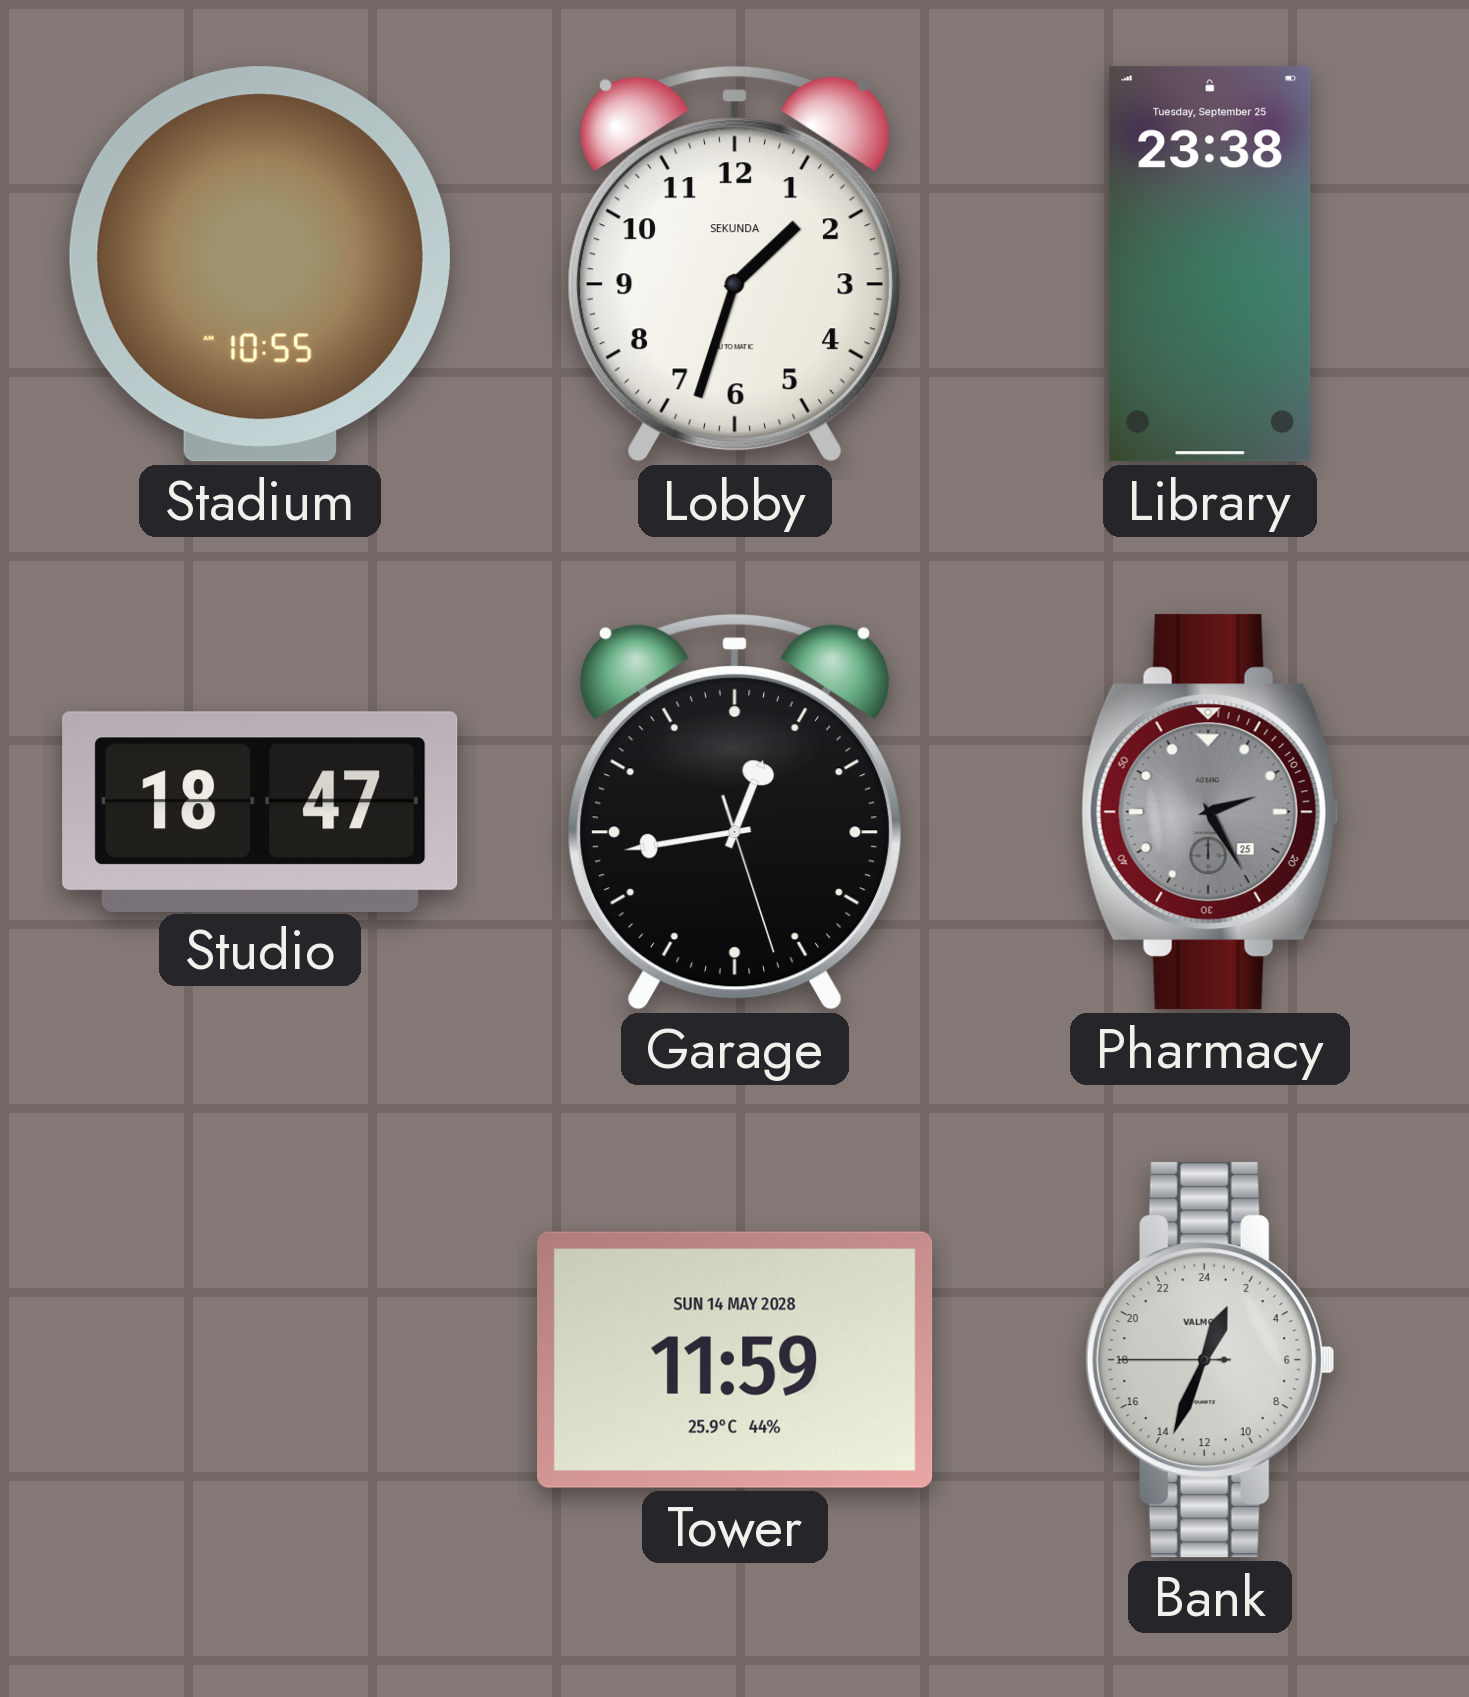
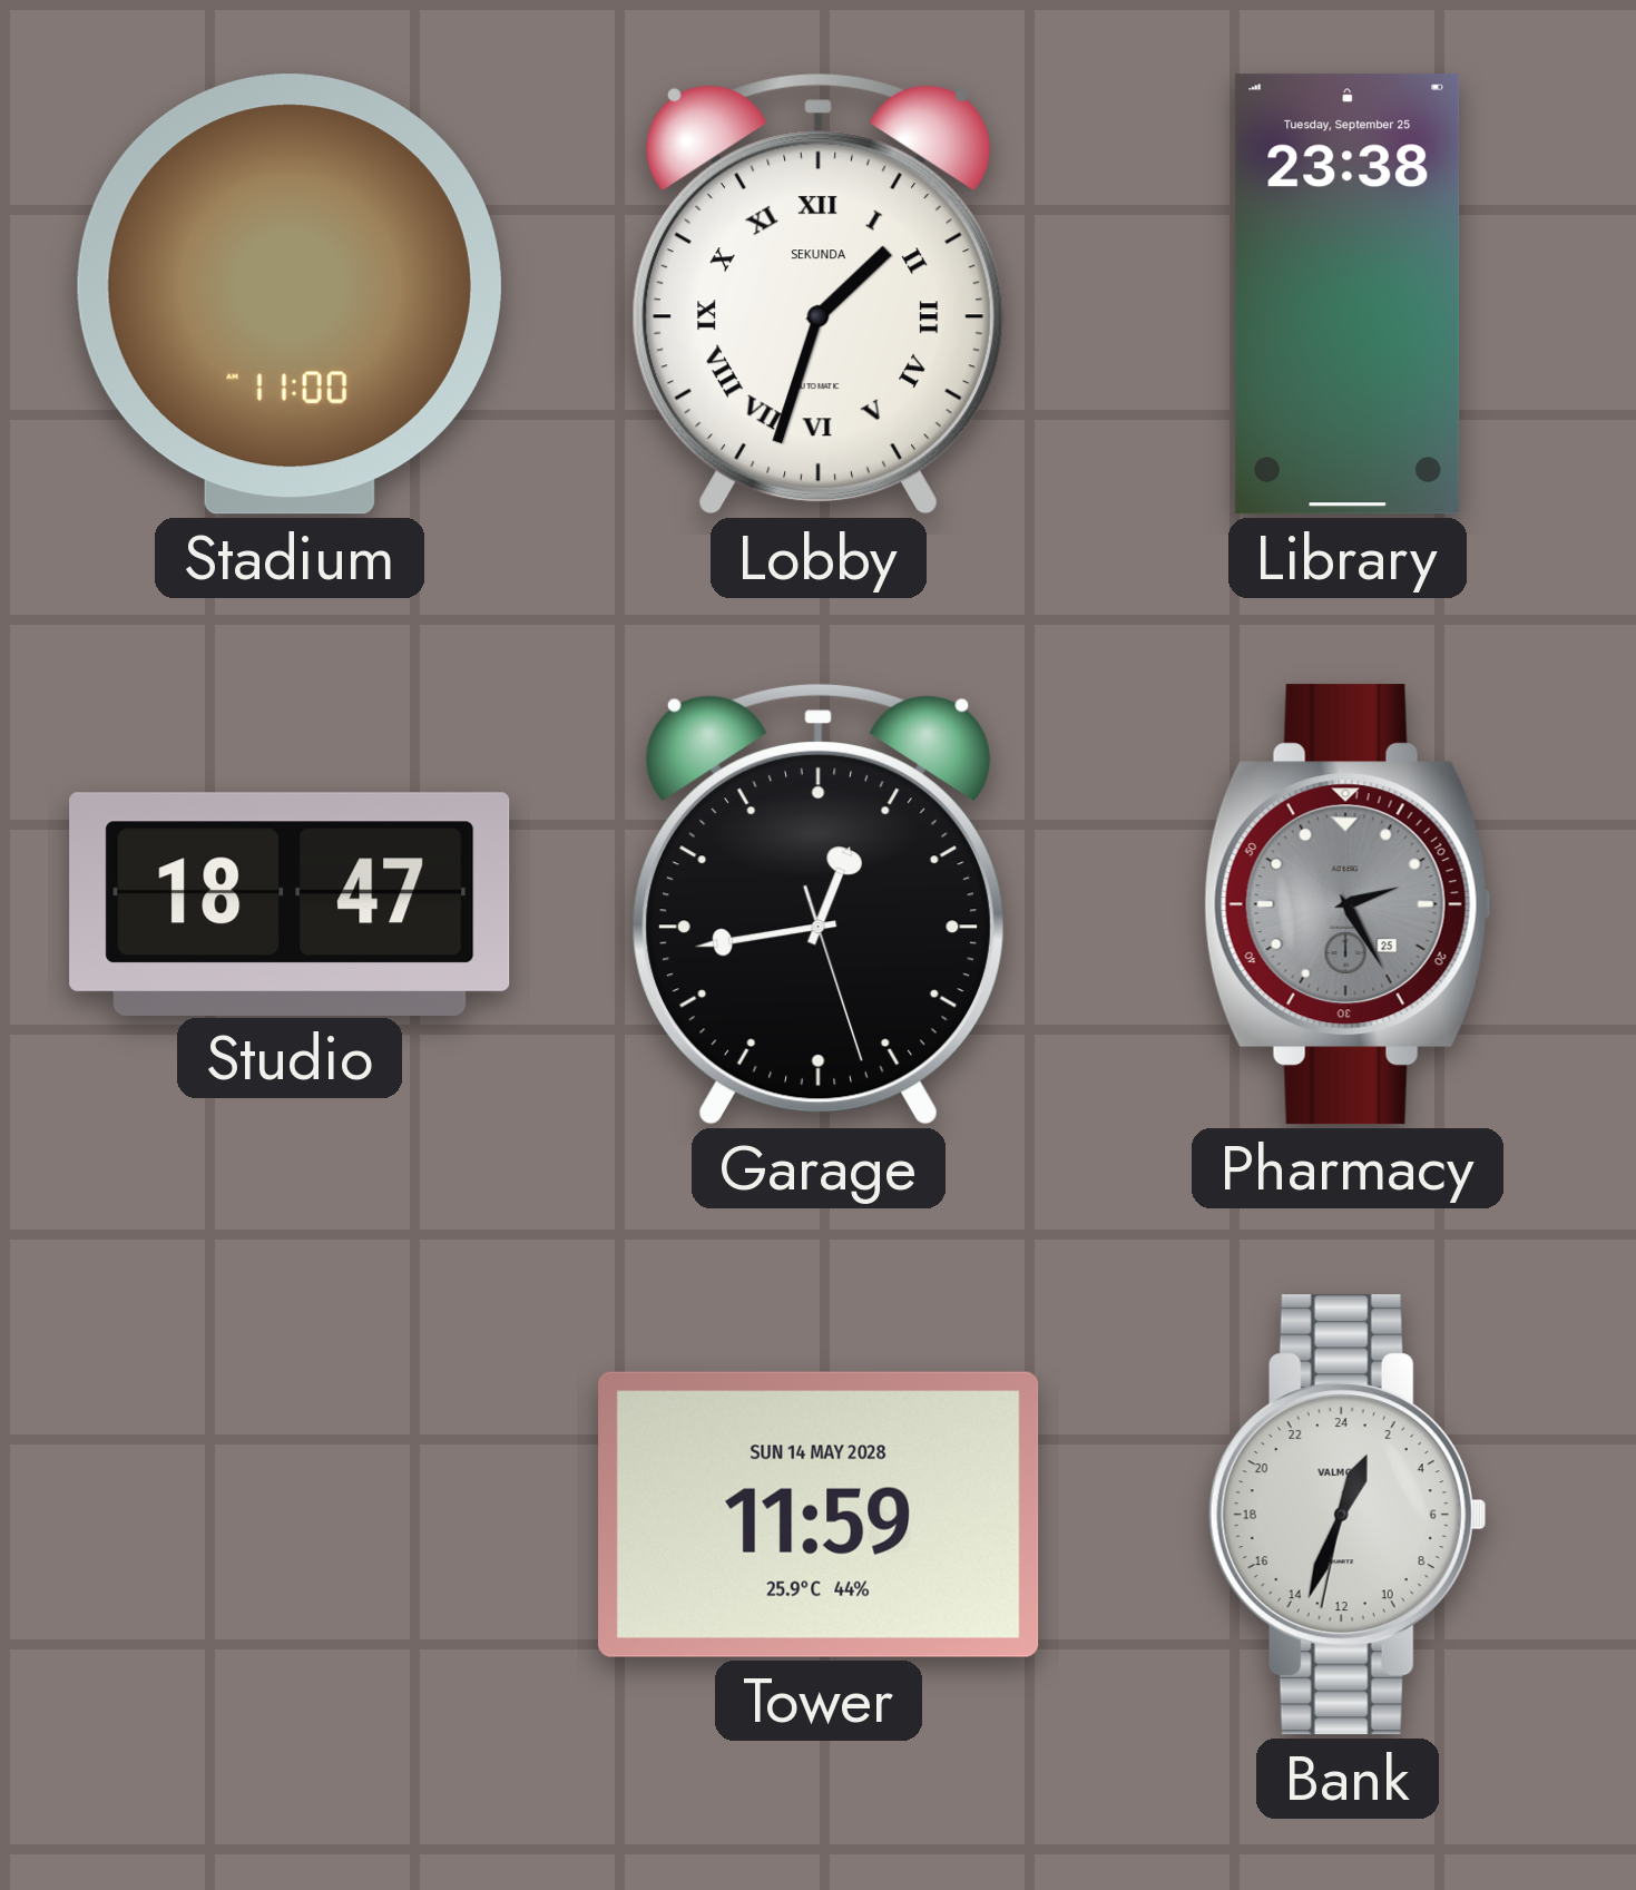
Stadium: 10:55 -> 11:00
Lobby numerals: Arabic -> Roman
Bank: 1:33:45 -> 1:33:32
